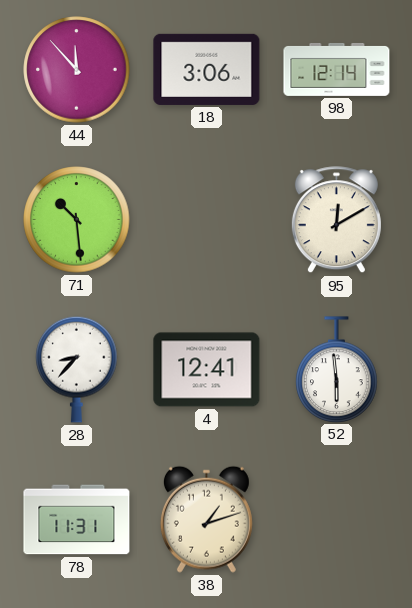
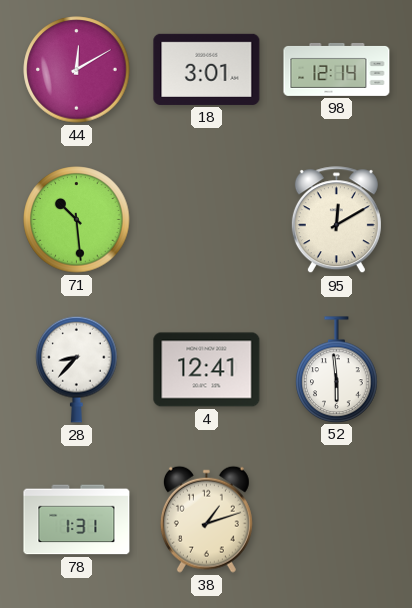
44: 11:53 -> 12:10
18: 3:06 -> 3:01
78: 11:31 -> 1:31
